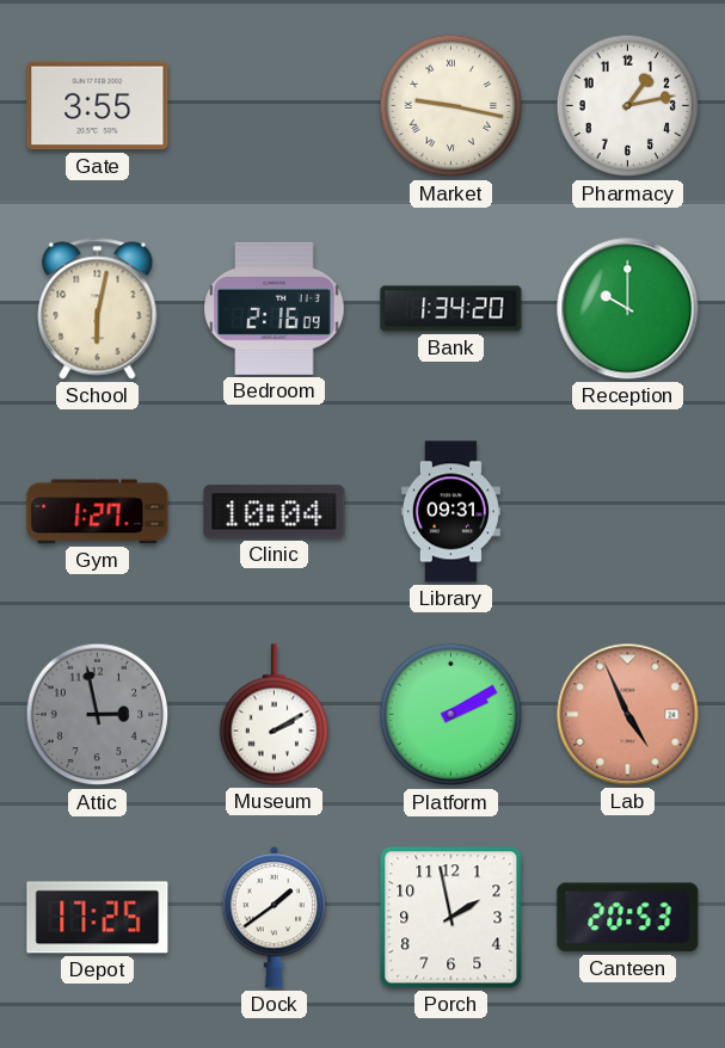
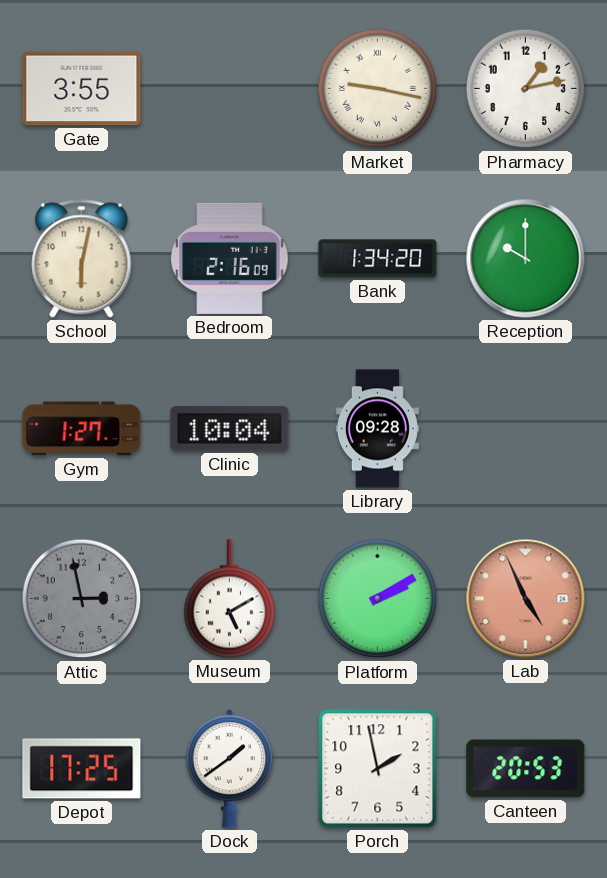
Library: 09:31 -> 09:28
Museum: 2:10 -> 5:10
